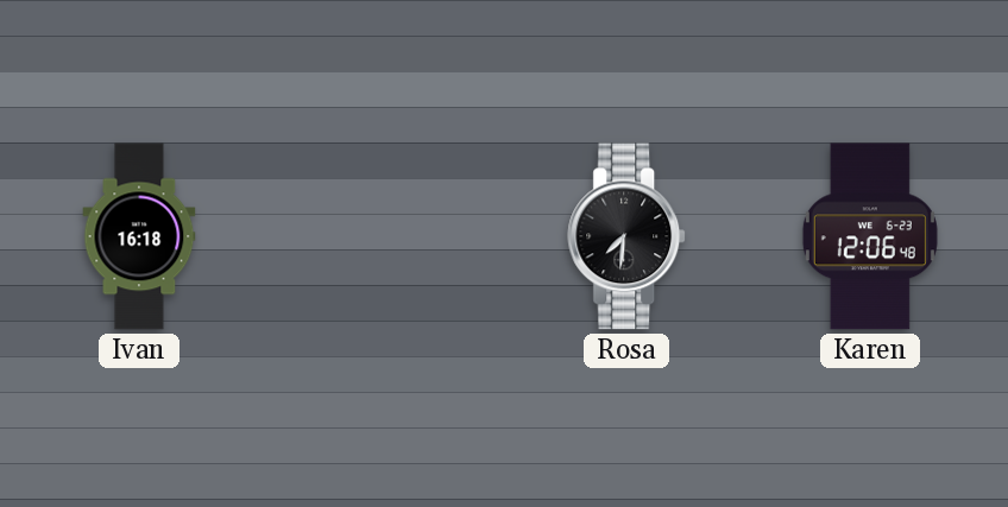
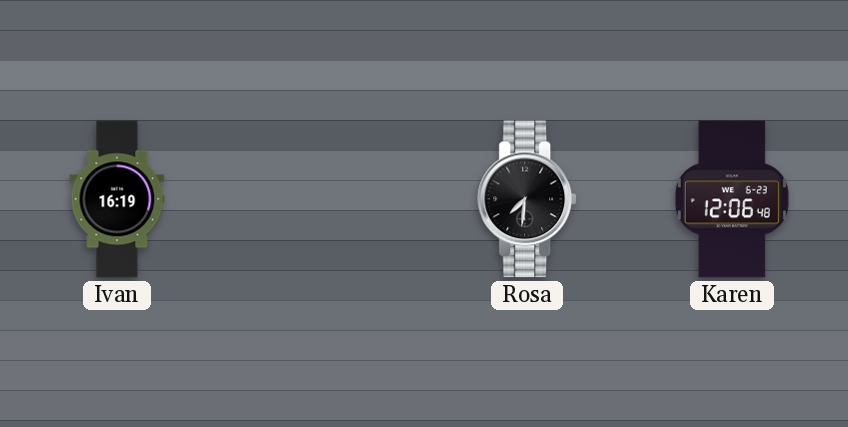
Ivan: 16:18 -> 16:19
